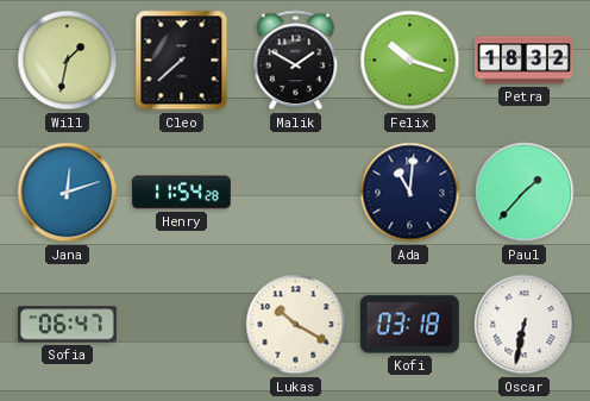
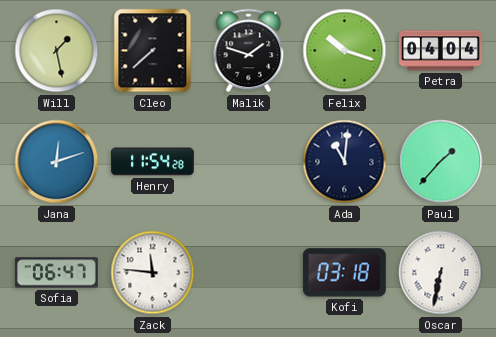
Will: 1:32 -> 1:28
Malik: 1:50 -> 1:48
Petra: 18:32 -> 04:04
Zack: none -> 11:46
Lukas: 10:20 -> none
